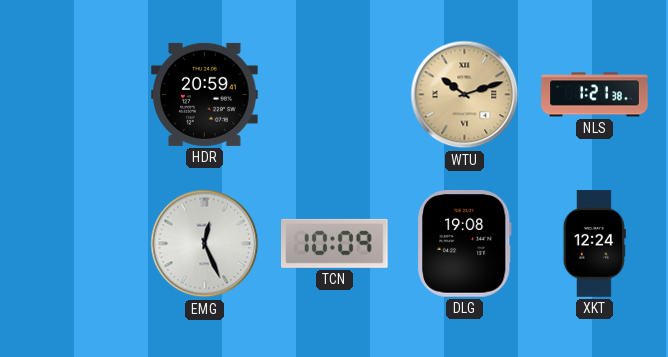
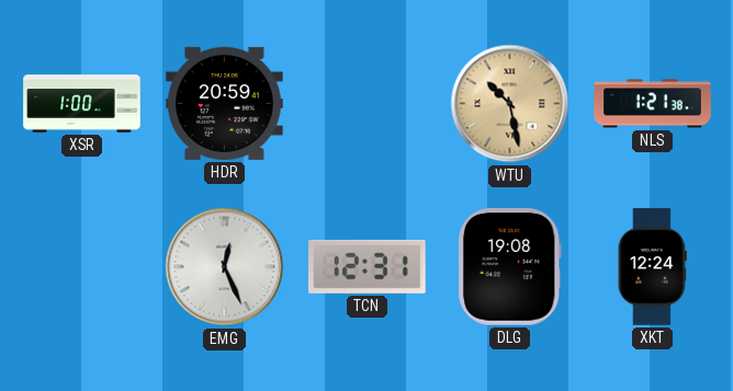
XSR: none -> 1:00
WTU: 10:12 -> 10:28
TCN: 10:09 -> 12:31
